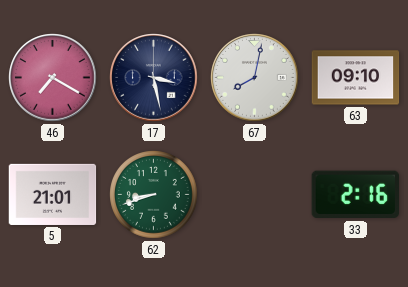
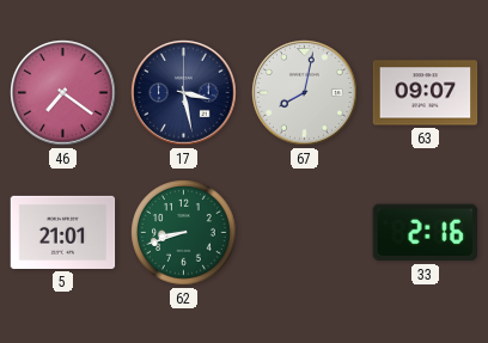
46: 7:20 -> 7:21
63: 09:10 -> 09:07
